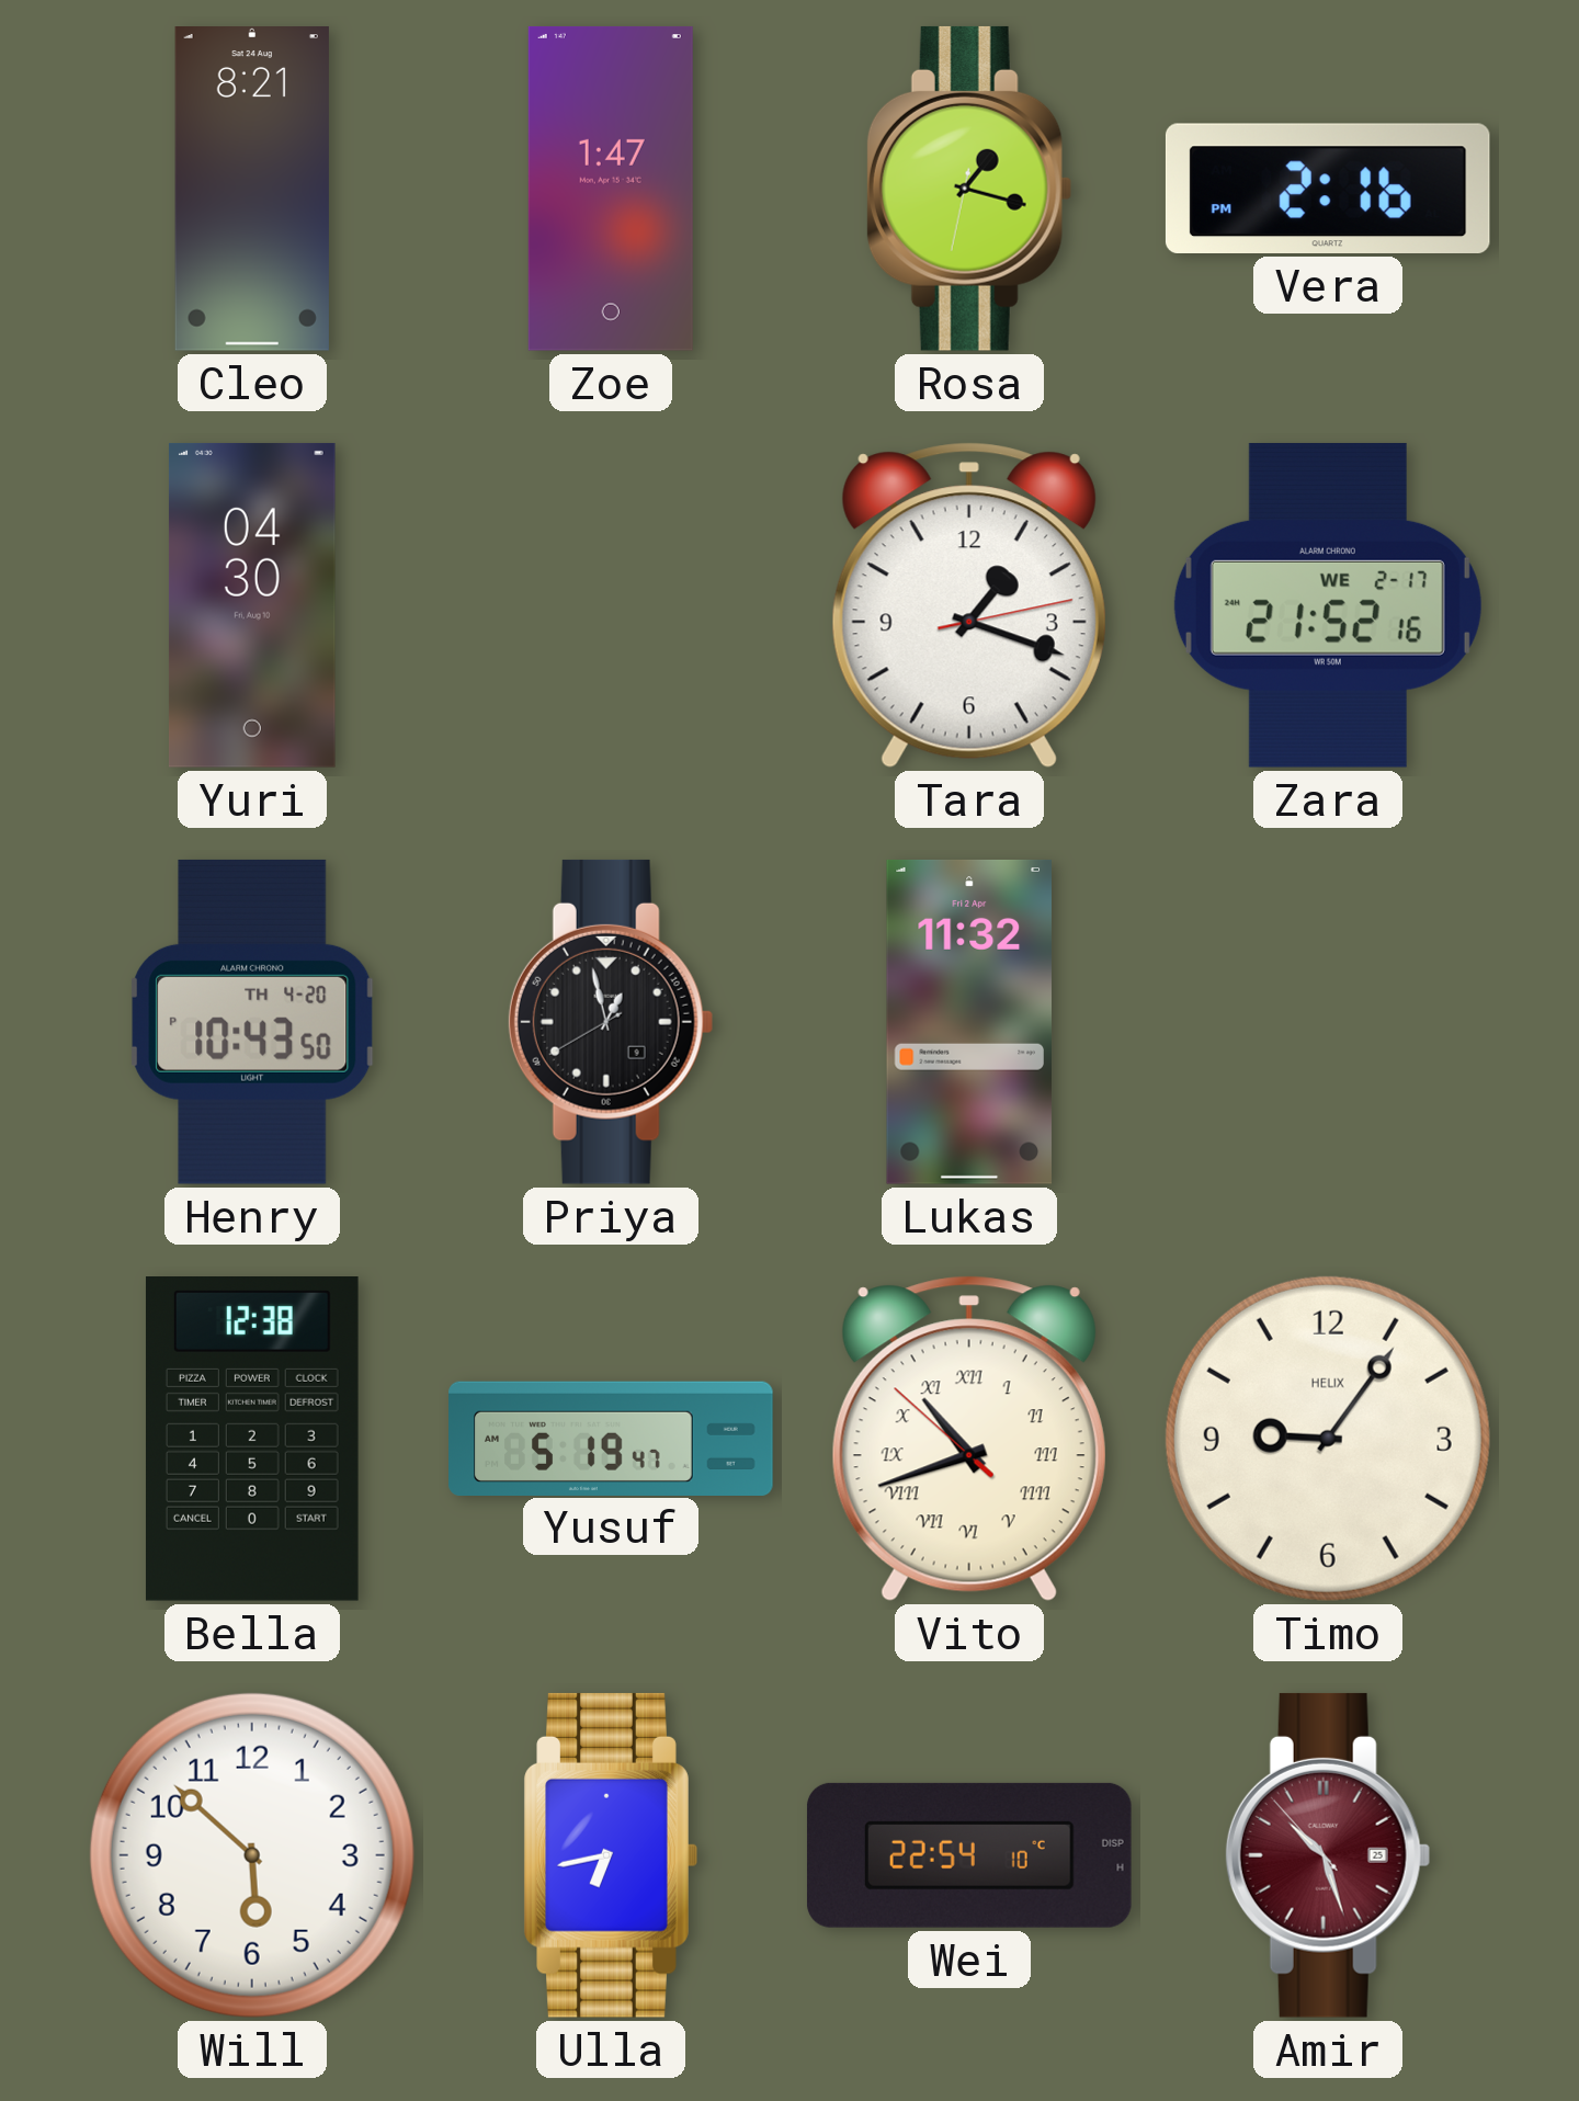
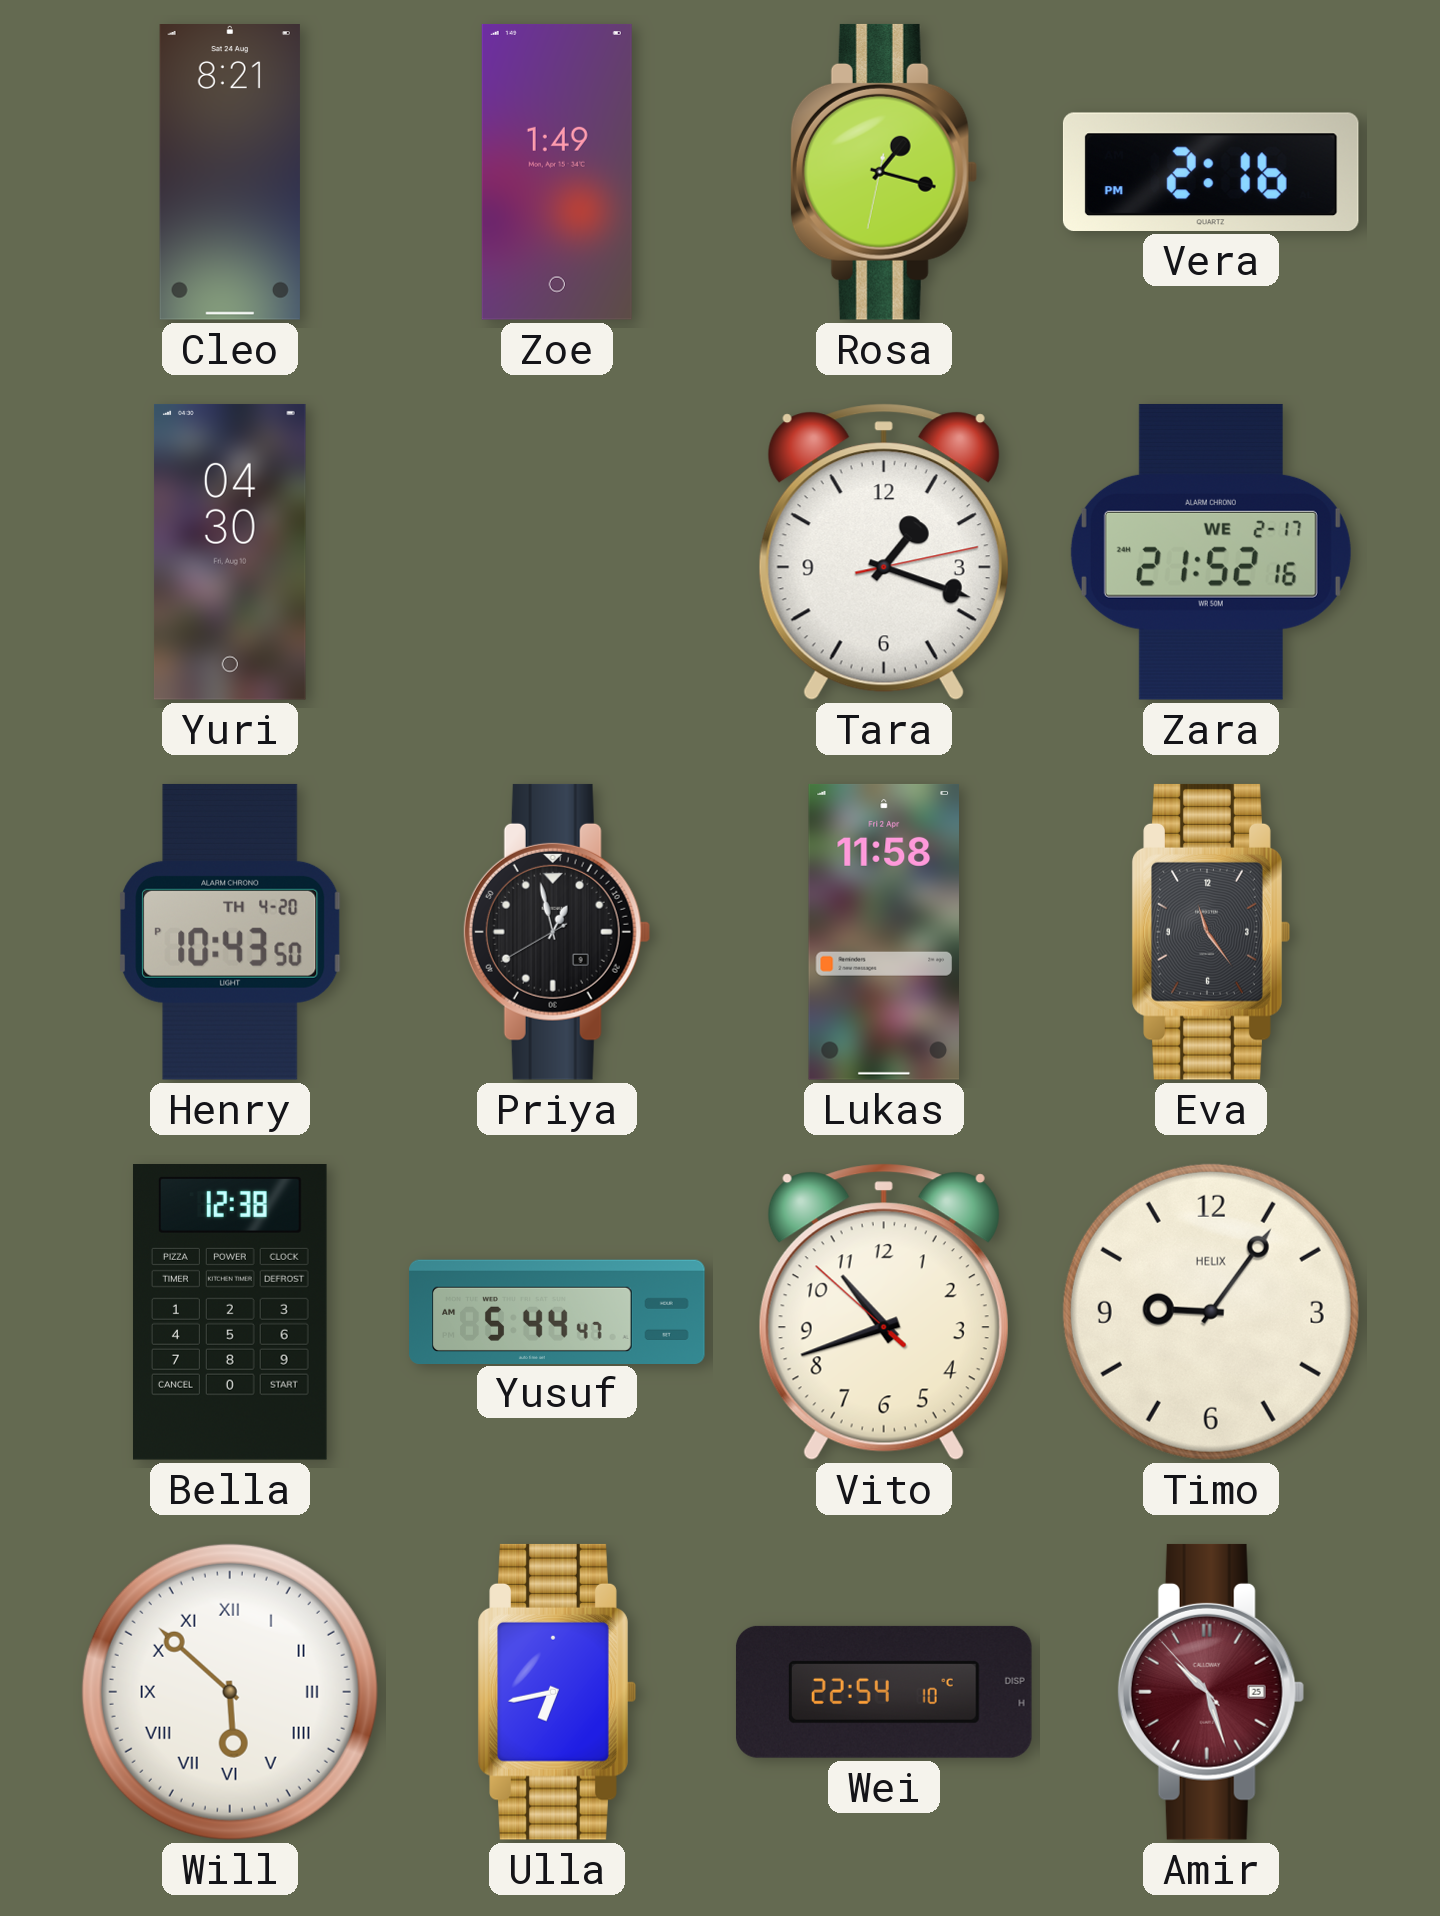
Zoe: 1:47 -> 1:49
Lukas: 11:32 -> 11:58
Eva: none -> 11:24
Yusuf: 5:19 -> 5:44
Vito numerals: Roman -> Arabic
Will numerals: Arabic -> Roman
